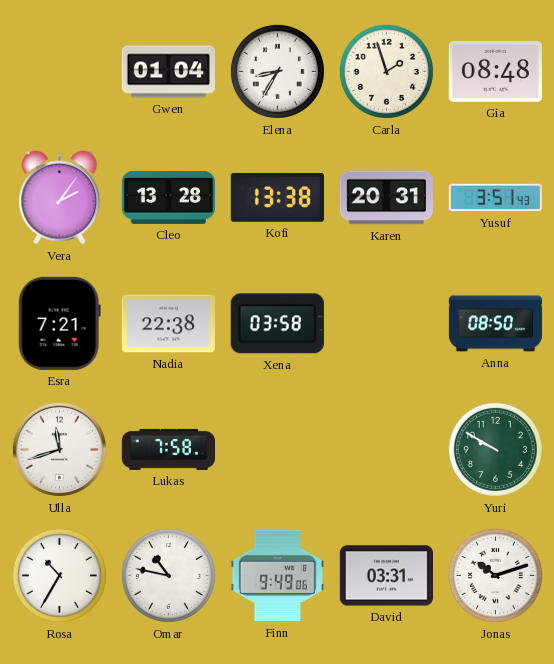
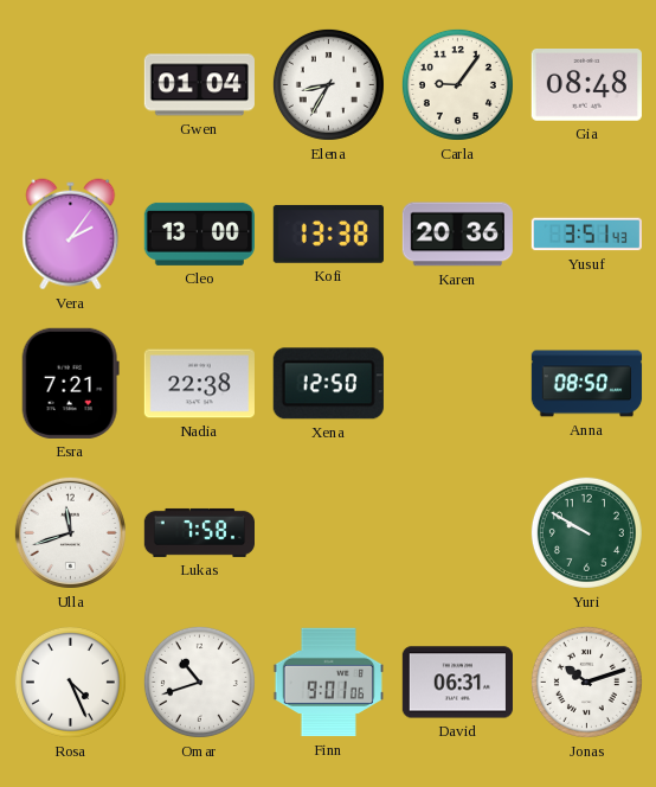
Carla: 1:57 -> 9:06
Cleo: 13:28 -> 13:00
Karen: 20:31 -> 20:36
Xena: 03:58 -> 12:50
Rosa: 10:35 -> 4:26
Omar: 10:47 -> 10:42
Finn: 9:49 -> 9:01
David: 03:31 -> 06:31
